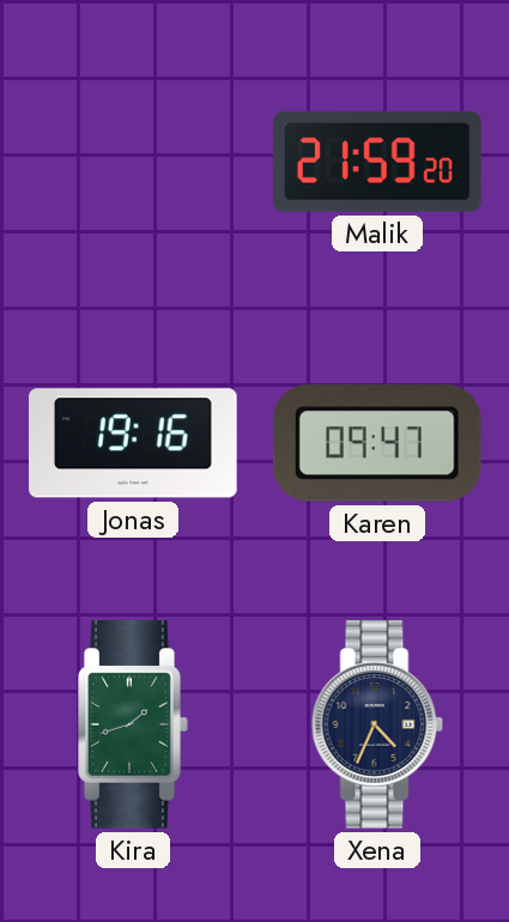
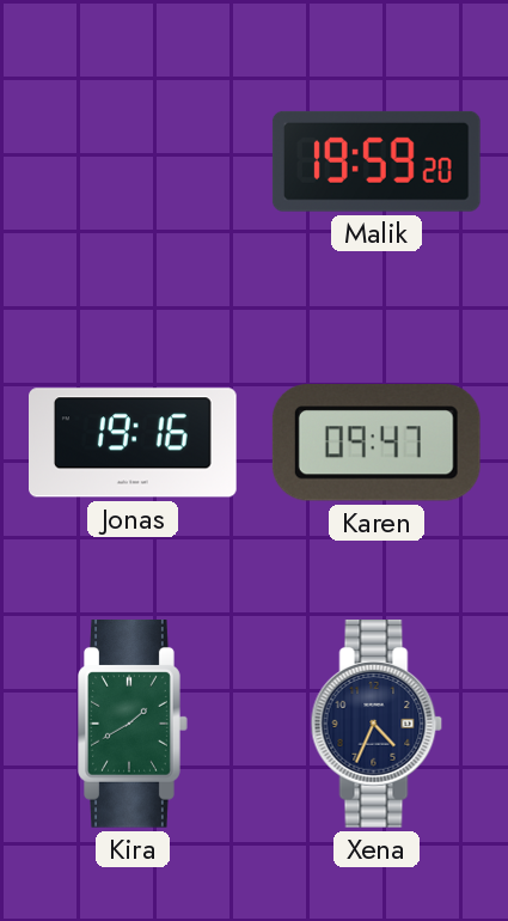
Malik: 21:59 -> 19:59
Kira: 1:42 -> 1:40
